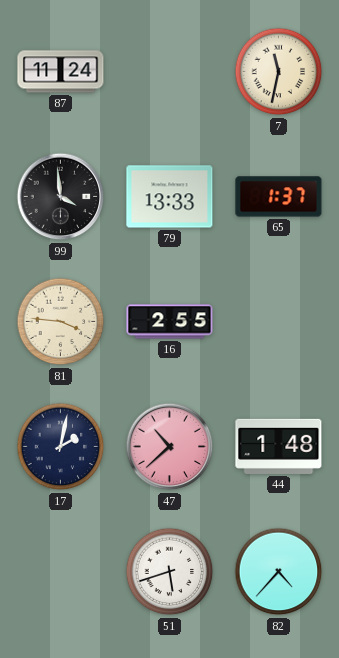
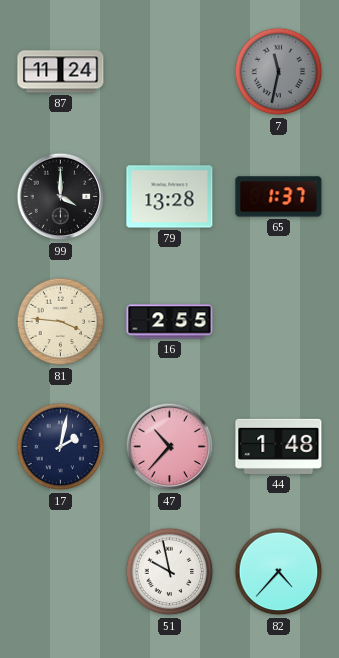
7 dial: cream -> grey
99: 3:59 -> 4:00
79: 13:33 -> 13:28
47: 10:38 -> 10:37
51: 5:42 -> 9:58
